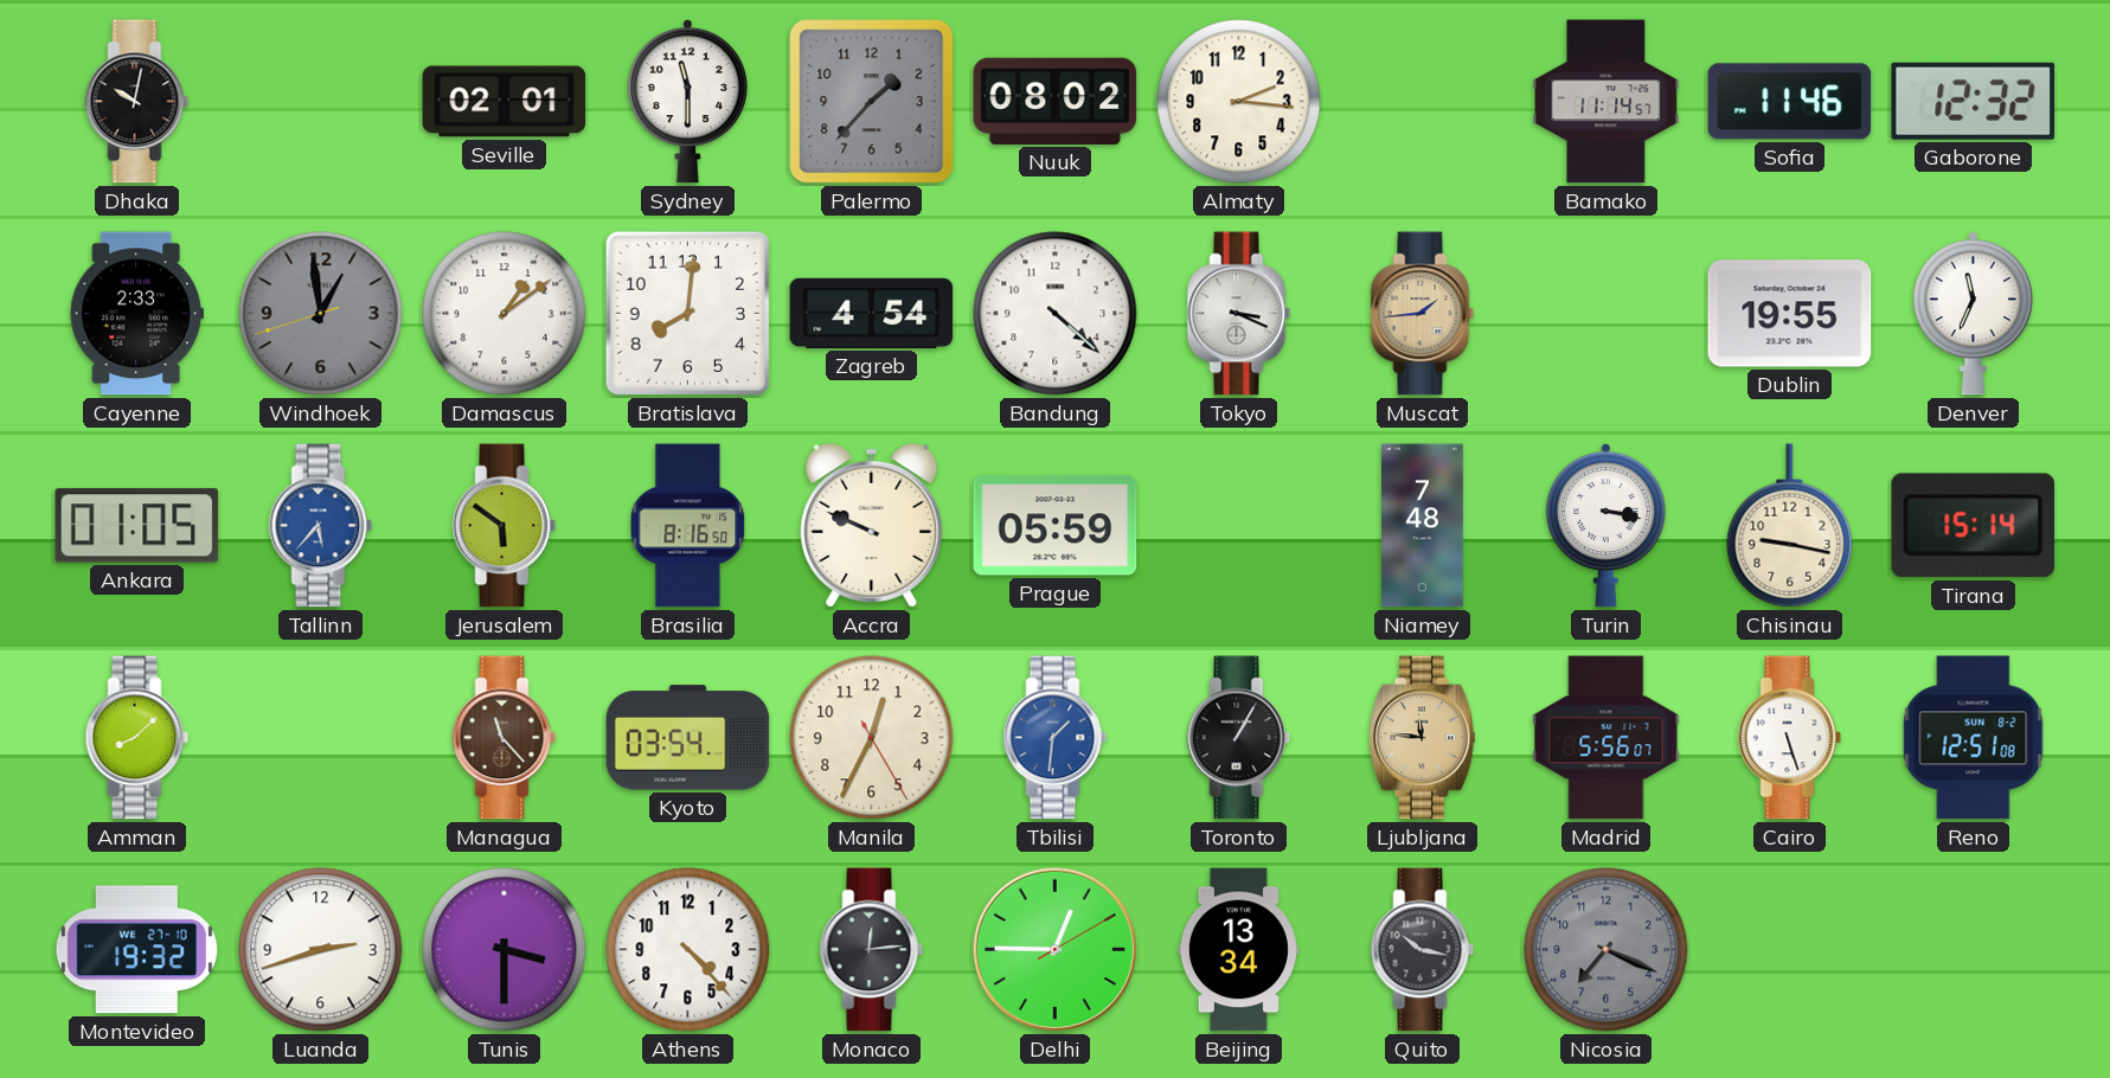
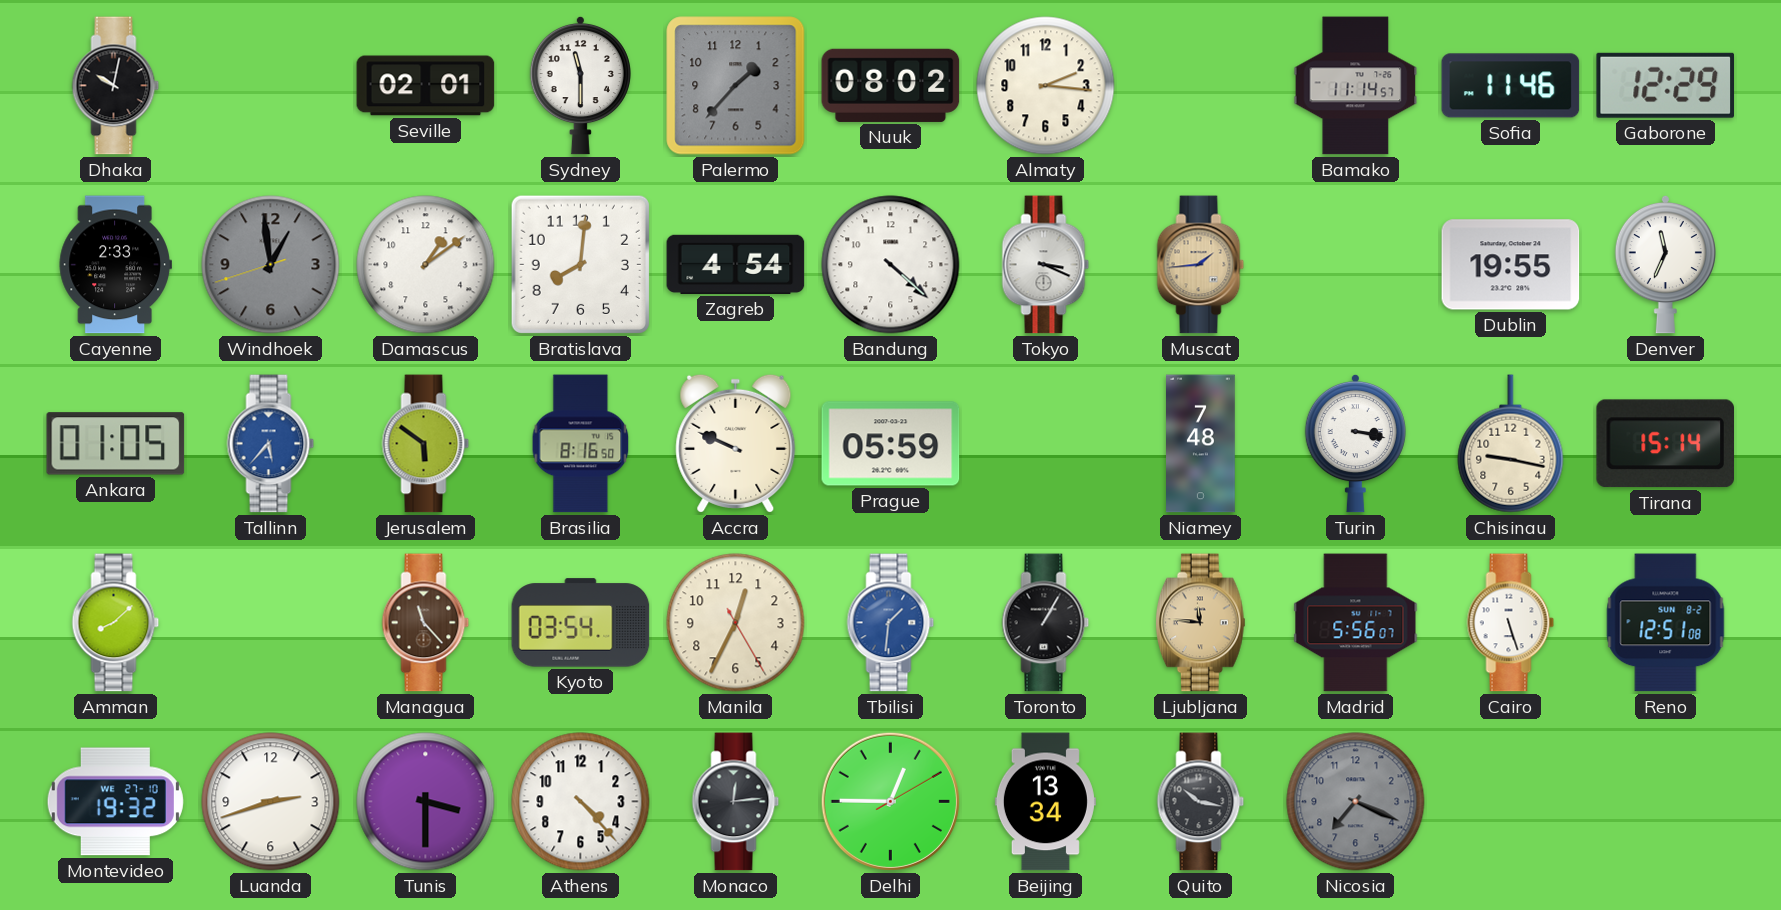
Gaborone: 12:32 -> 12:29
